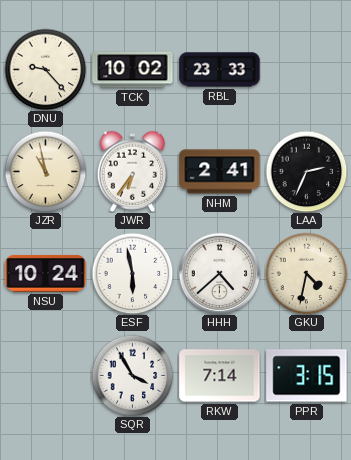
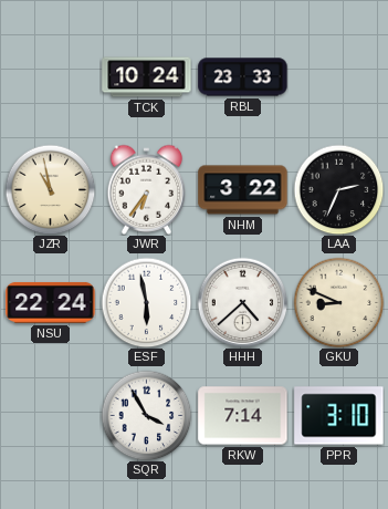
DNU: 9:23 -> none
TCK: 10:02 -> 10:24
NHM: 2:41 -> 3:22
NSU: 10:24 -> 22:24
GKU: 4:32 -> 8:49
PPR: 3:15 -> 3:10
